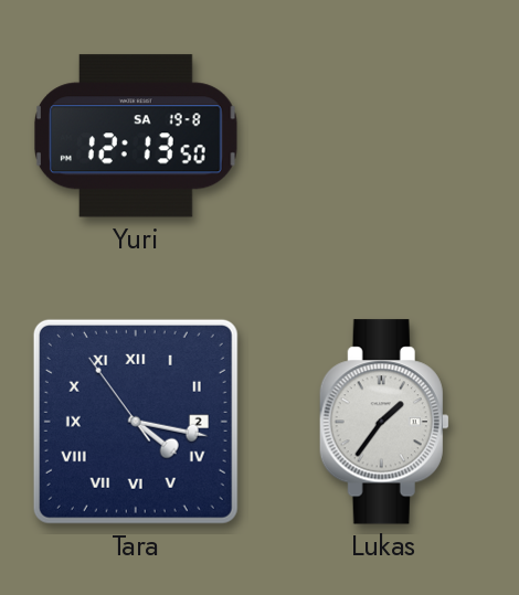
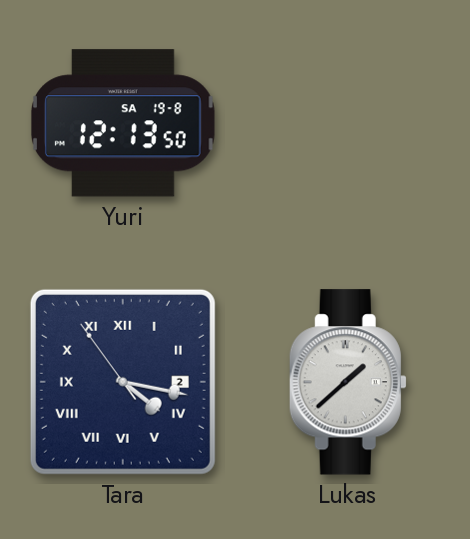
Lukas: 1:36 -> 1:38
